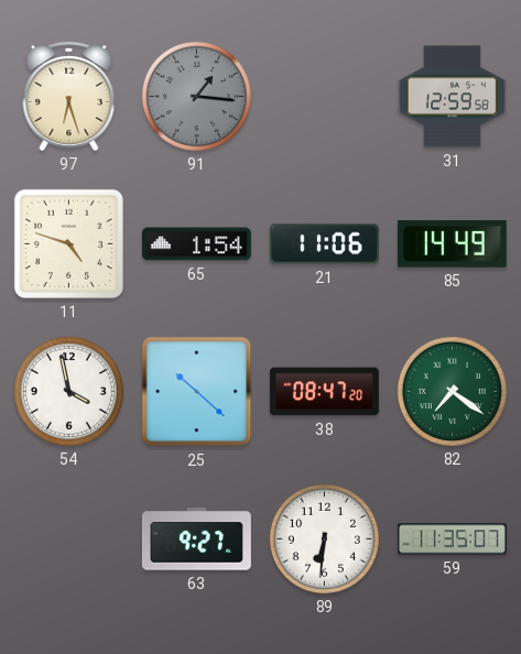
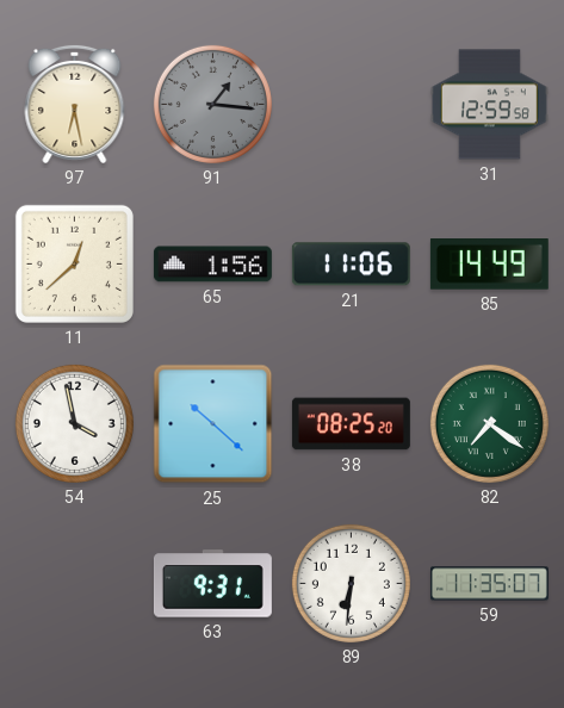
97: 6:27 -> 6:28
11: 4:48 -> 12:38
65: 1:54 -> 1:56
38: 08:47 -> 08:25
63: 9:27 -> 9:31
